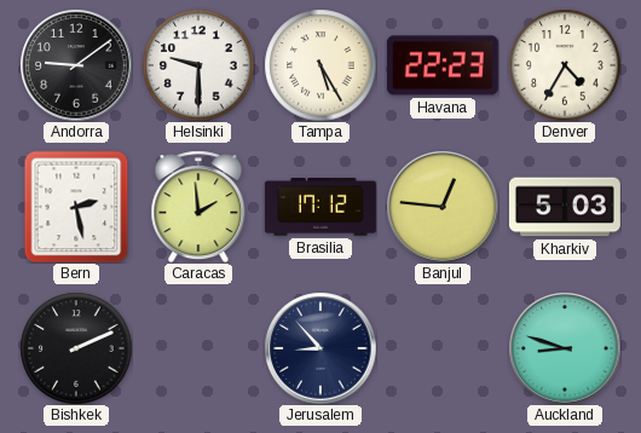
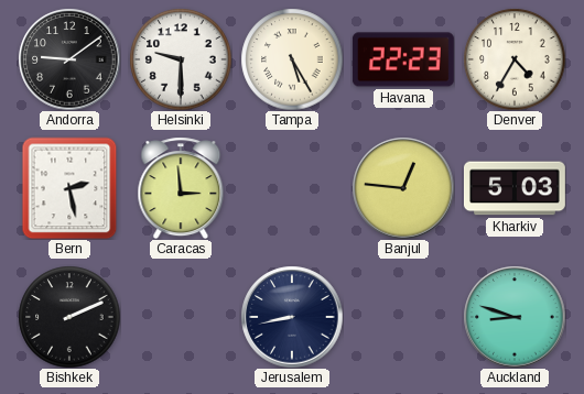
Caracas: 1:59 -> 2:59
Brasilia: 17:12 -> none
Jerusalem: 8:53 -> 8:43
